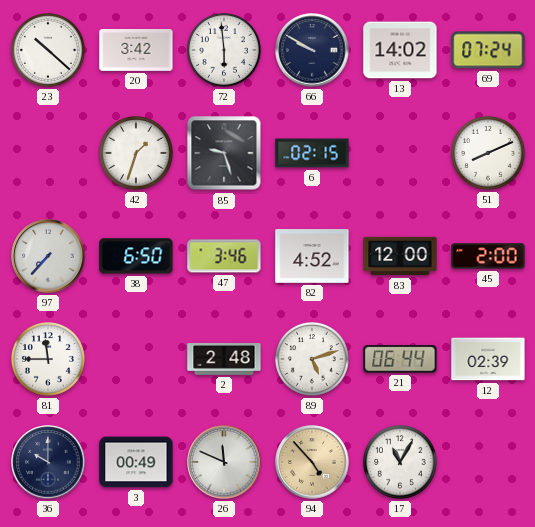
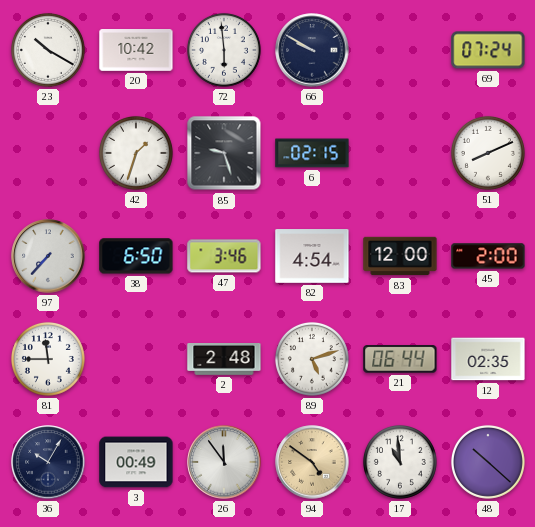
23: 10:22 -> 10:20
20: 3:42 -> 10:42
13: 14:02 -> none
82: 4:52 -> 4:54
12: 02:39 -> 02:35
36: 10:00 -> 10:05
26: 11:49 -> 11:54
94: 4:53 -> 4:51
17: 11:05 -> 10:59
48: none -> 10:22
